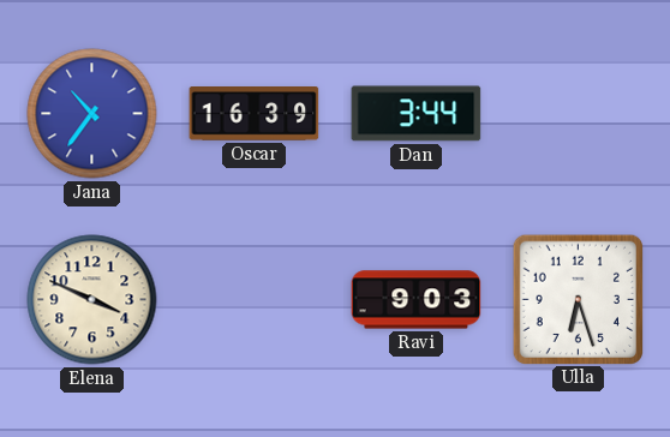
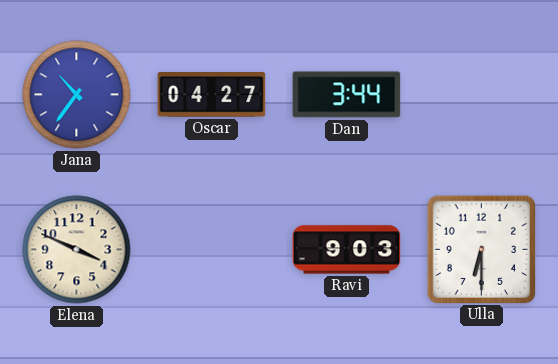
Oscar: 16:39 -> 04:27
Ulla: 6:27 -> 6:30
